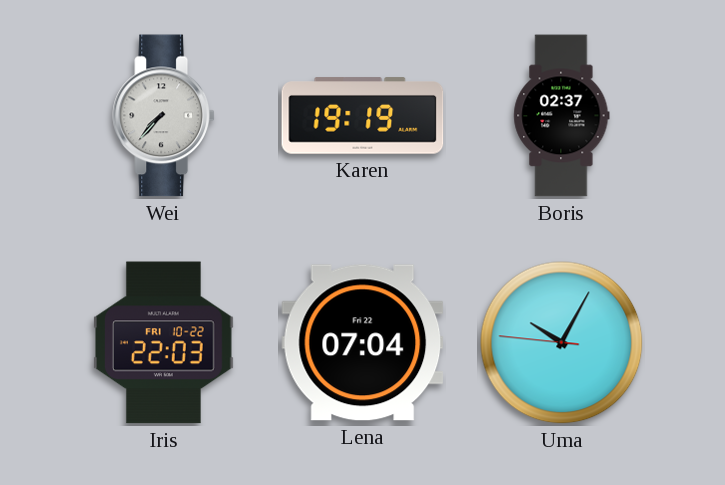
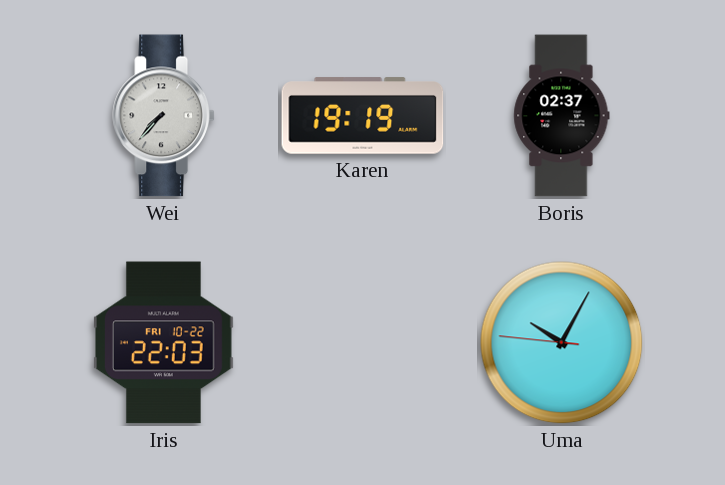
Lena: 07:04 -> none
